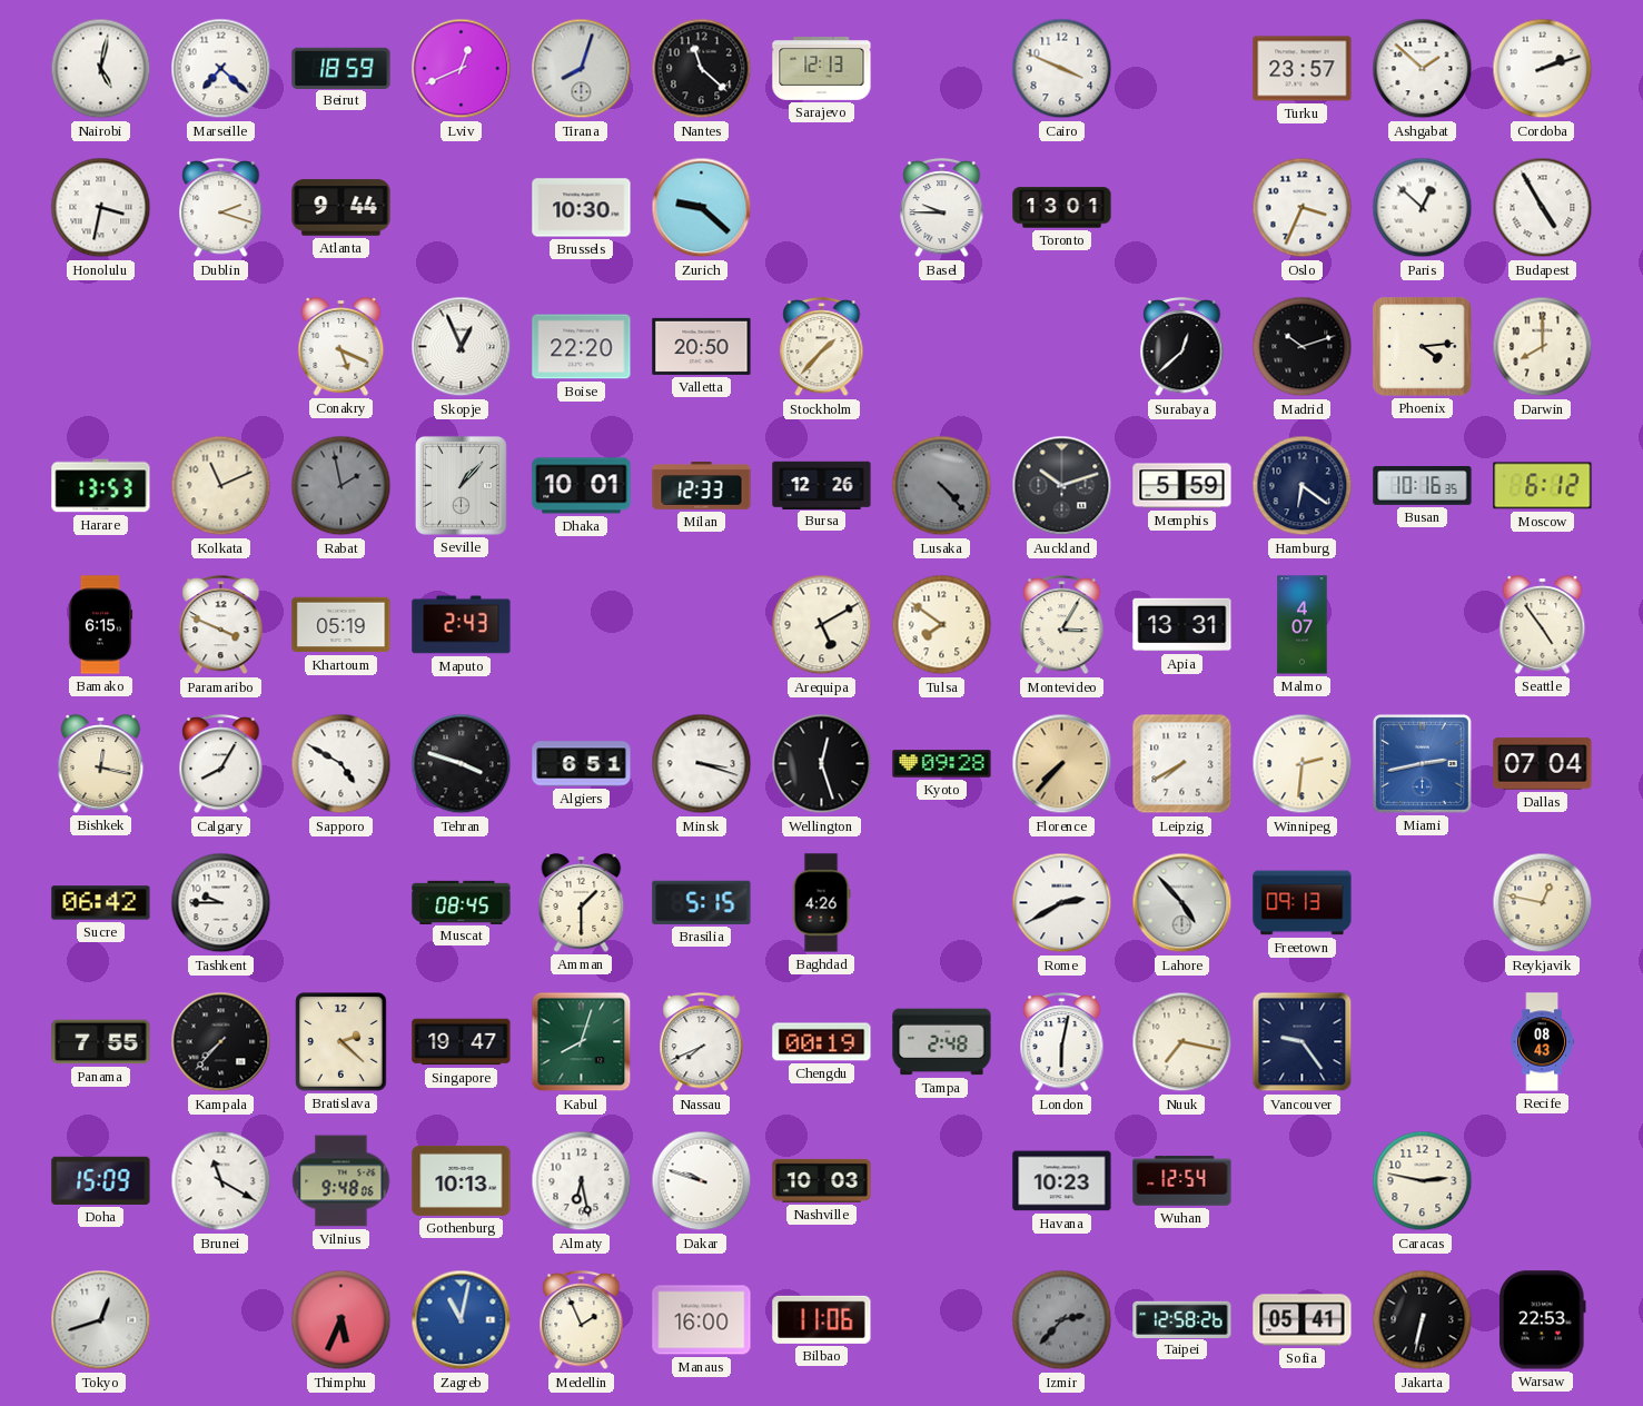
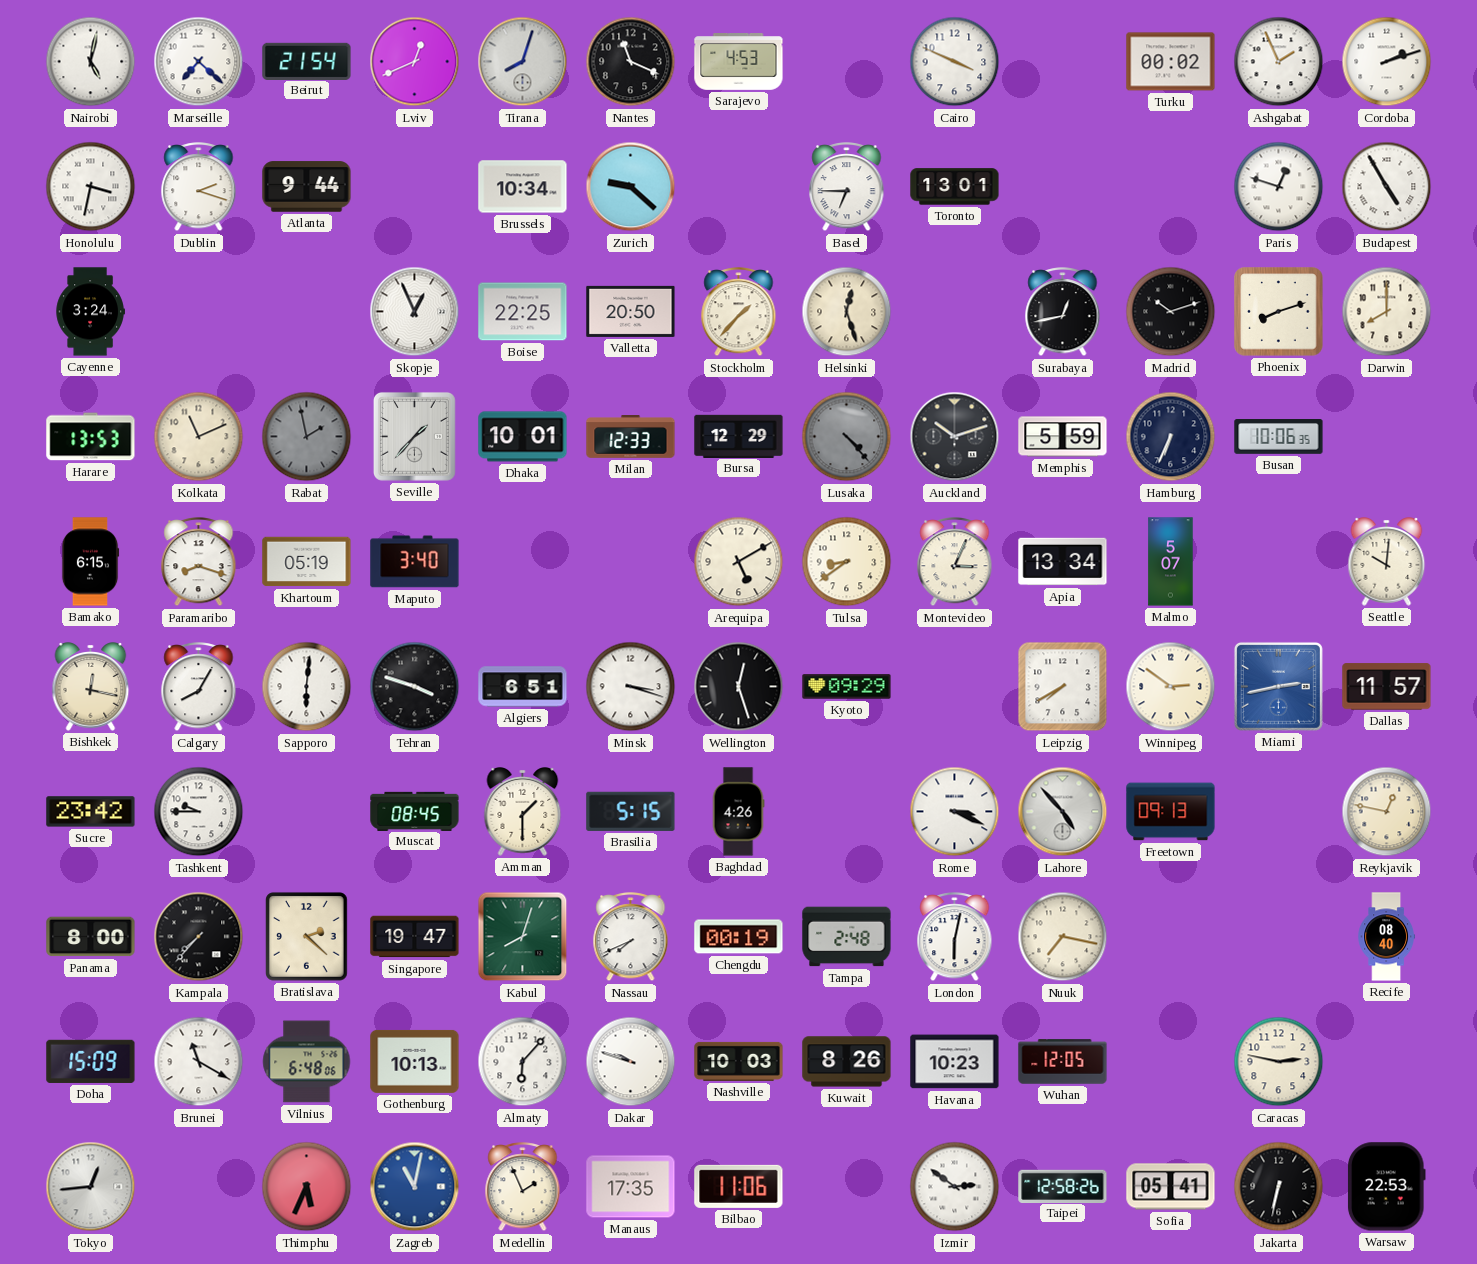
Beirut: 18:59 -> 21:54
Nantes: 11:22 -> 11:19
Sarajevo: 12:13 -> 4:53
Turku: 23:57 -> 00:02
Ashgabat: 1:52 -> 1:56
Brussels: 10:30 -> 10:34
Basel: 9:45 -> 6:45
Oslo: 3:34 -> none
Paris: 12:52 -> 12:48
Cayenne: none -> 3:24
Conakry: 5:19 -> none
Boise: 22:20 -> 22:25
Helsinki: none -> 12:27
Surabaya: 12:38 -> 12:43
Phoenix: 4:14 -> 8:12
Seville: 1:07 -> 1:37
Bursa: 12:26 -> 12:29
Hamburg: 6:21 -> 6:34
Busan: 10:16 -> 10:06
Moscow: 6:12 -> none
Paramaribo: 3:49 -> 8:18
Maputo: 2:43 -> 3:40
Tulsa: 7:51 -> 8:39
Montevideo: 3:05 -> 3:04
Apia: 13:31 -> 13:34
Malmo: 4:07 -> 5:07
Seattle: 4:54 -> 10:01
Sapporo: 4:50 -> 6:01
Kyoto: 09:28 -> 09:29
Florence: 7:37 -> none
Winnipeg: 2:31 -> 2:51
Dallas: 07:04 -> 11:57
Sucre: 06:42 -> 23:42
Rome: 2:40 -> 3:19
Panama: 7:55 -> 8:00
Vancouver: 9:24 -> none
Recife: 08:43 -> 08:40
Vilnius: 9:48 -> 6:48
Almaty: 6:28 -> 6:07
Kuwait: none -> 8:26
Wuhan: 12:54 -> 12:05
Tokyo: 12:42 -> 12:44
Manaus: 16:00 -> 17:35
Izmir: 2:37 -> 2:51
Izmir dial: grey -> white
